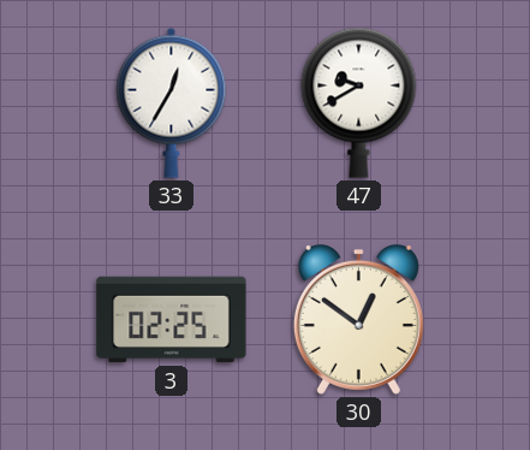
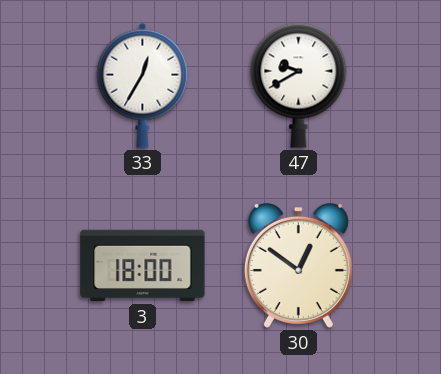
3: 02:25 -> 18:00
